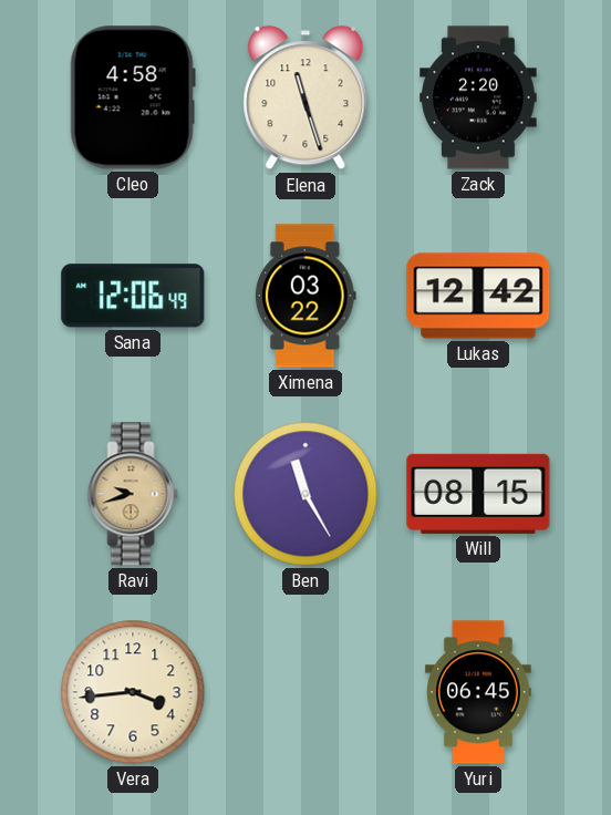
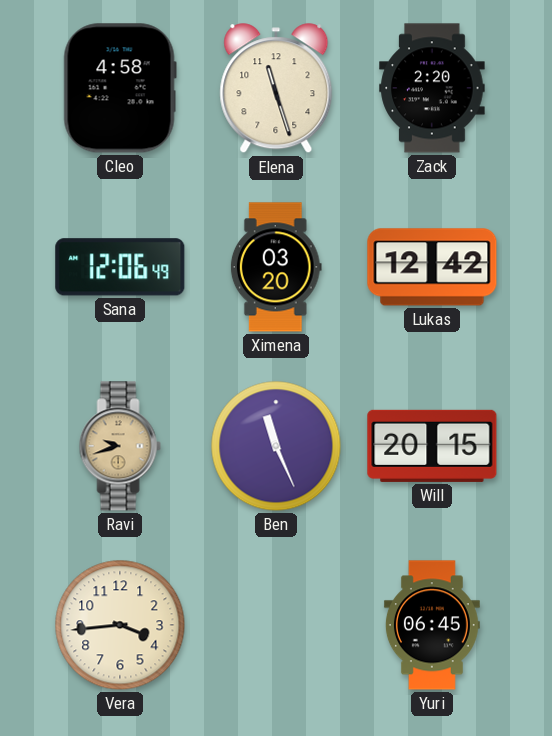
Ximena: 03:22 -> 03:20
Ben: 11:25 -> 11:26
Will: 08:15 -> 20:15
